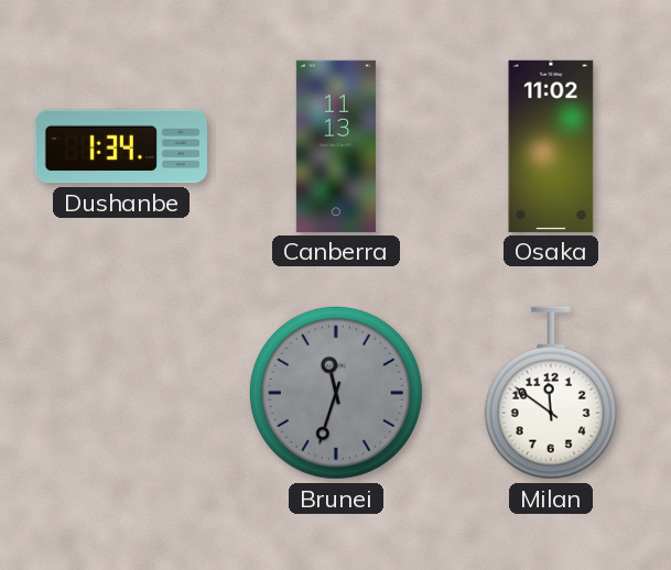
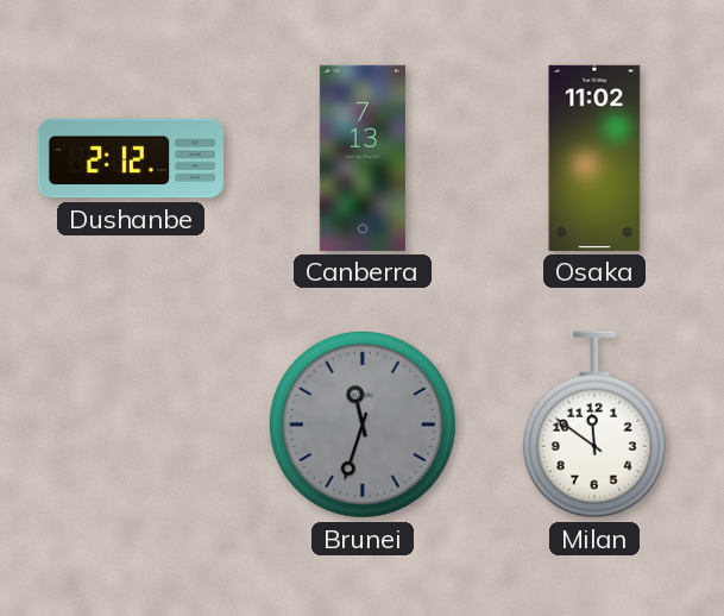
Dushanbe: 1:34 -> 2:12
Canberra: 11:13 -> 7:13
